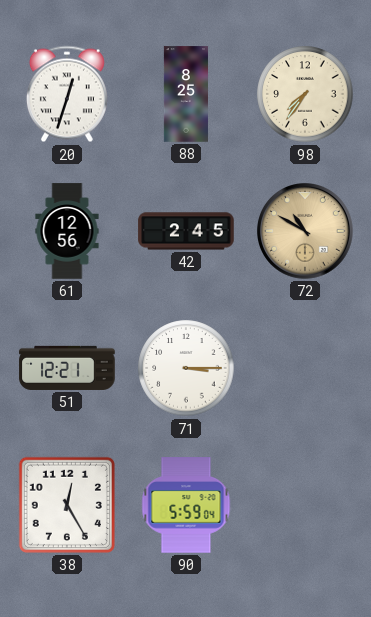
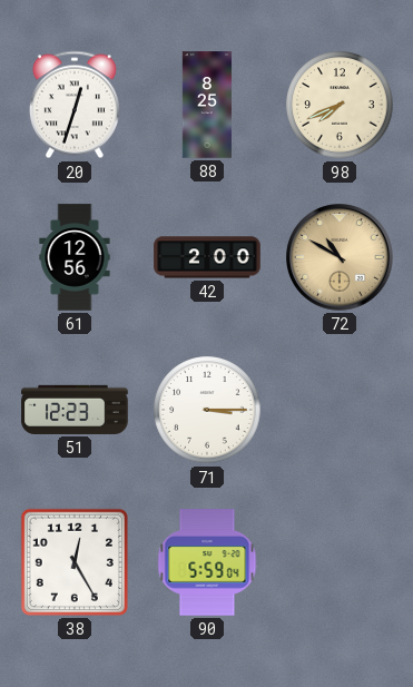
98: 7:36 -> 7:41
42: 2:45 -> 2:00
51: 12:21 -> 12:23
